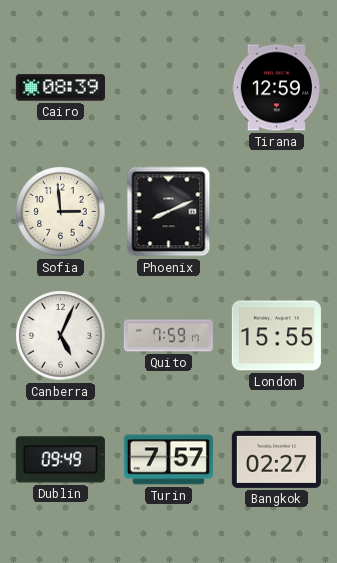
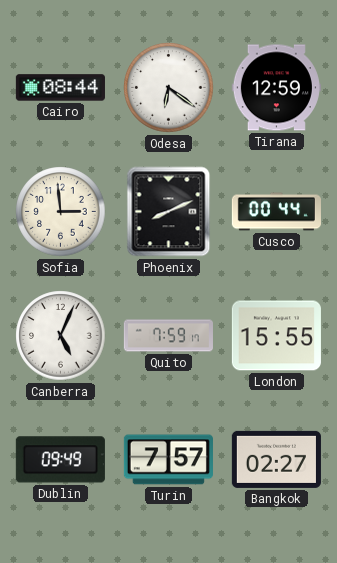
Cairo: 08:39 -> 08:44
Odesa: none -> 6:21
Cusco: none -> 00:44
